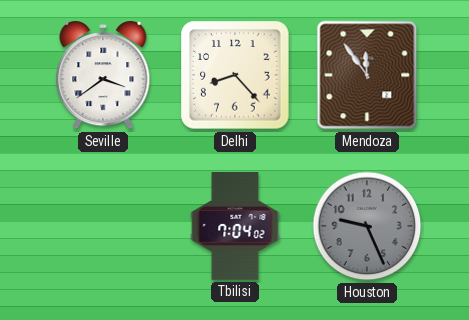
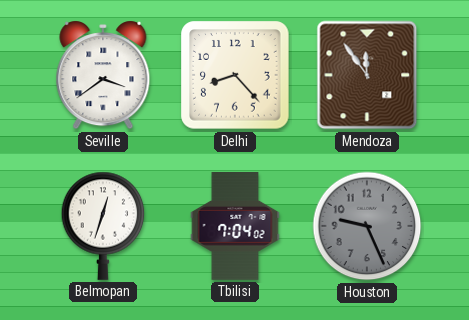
Belmopan: none -> 12:33
